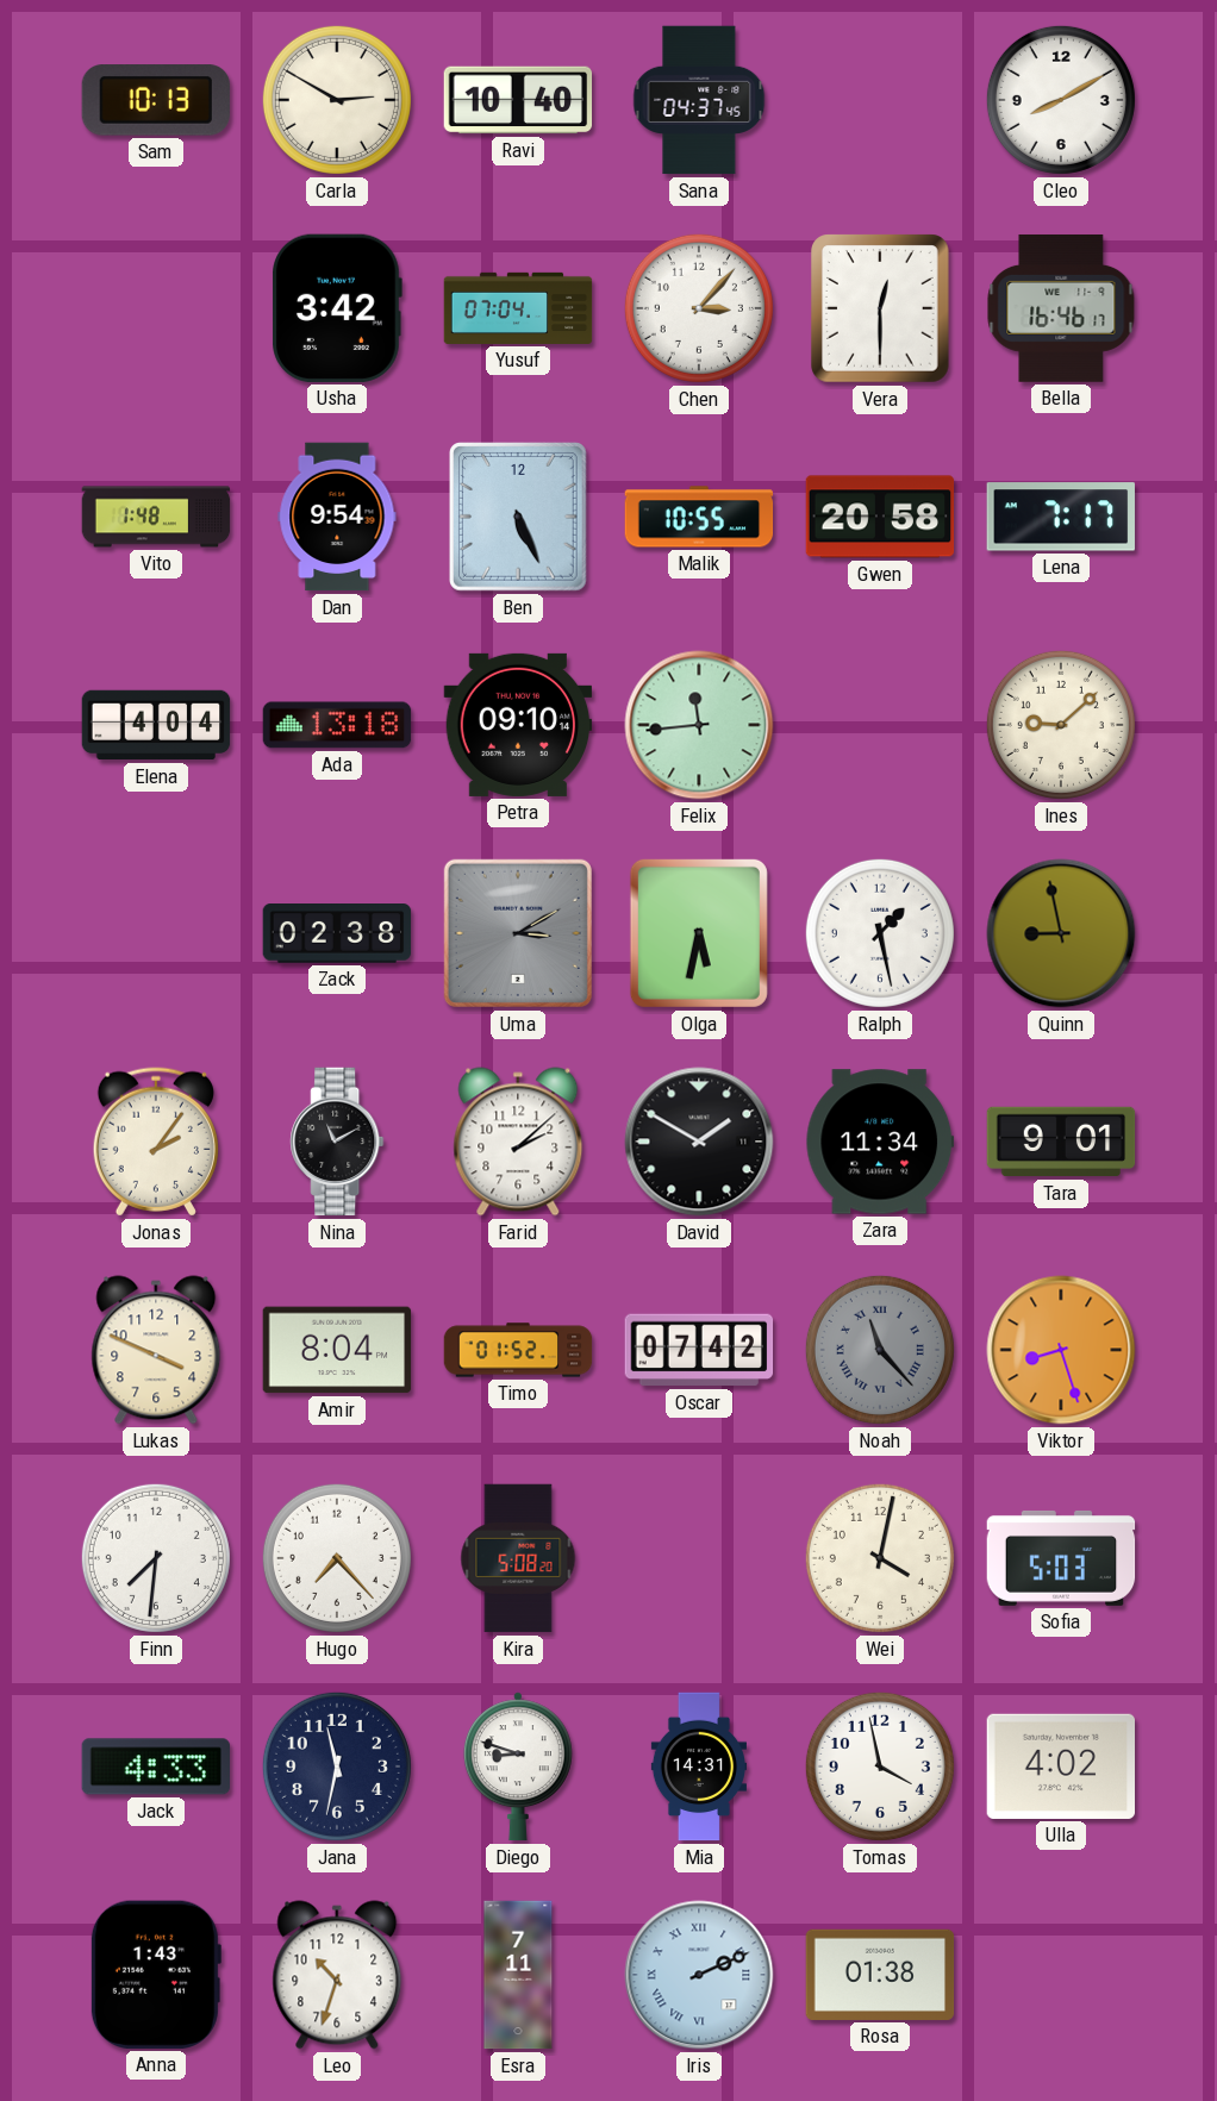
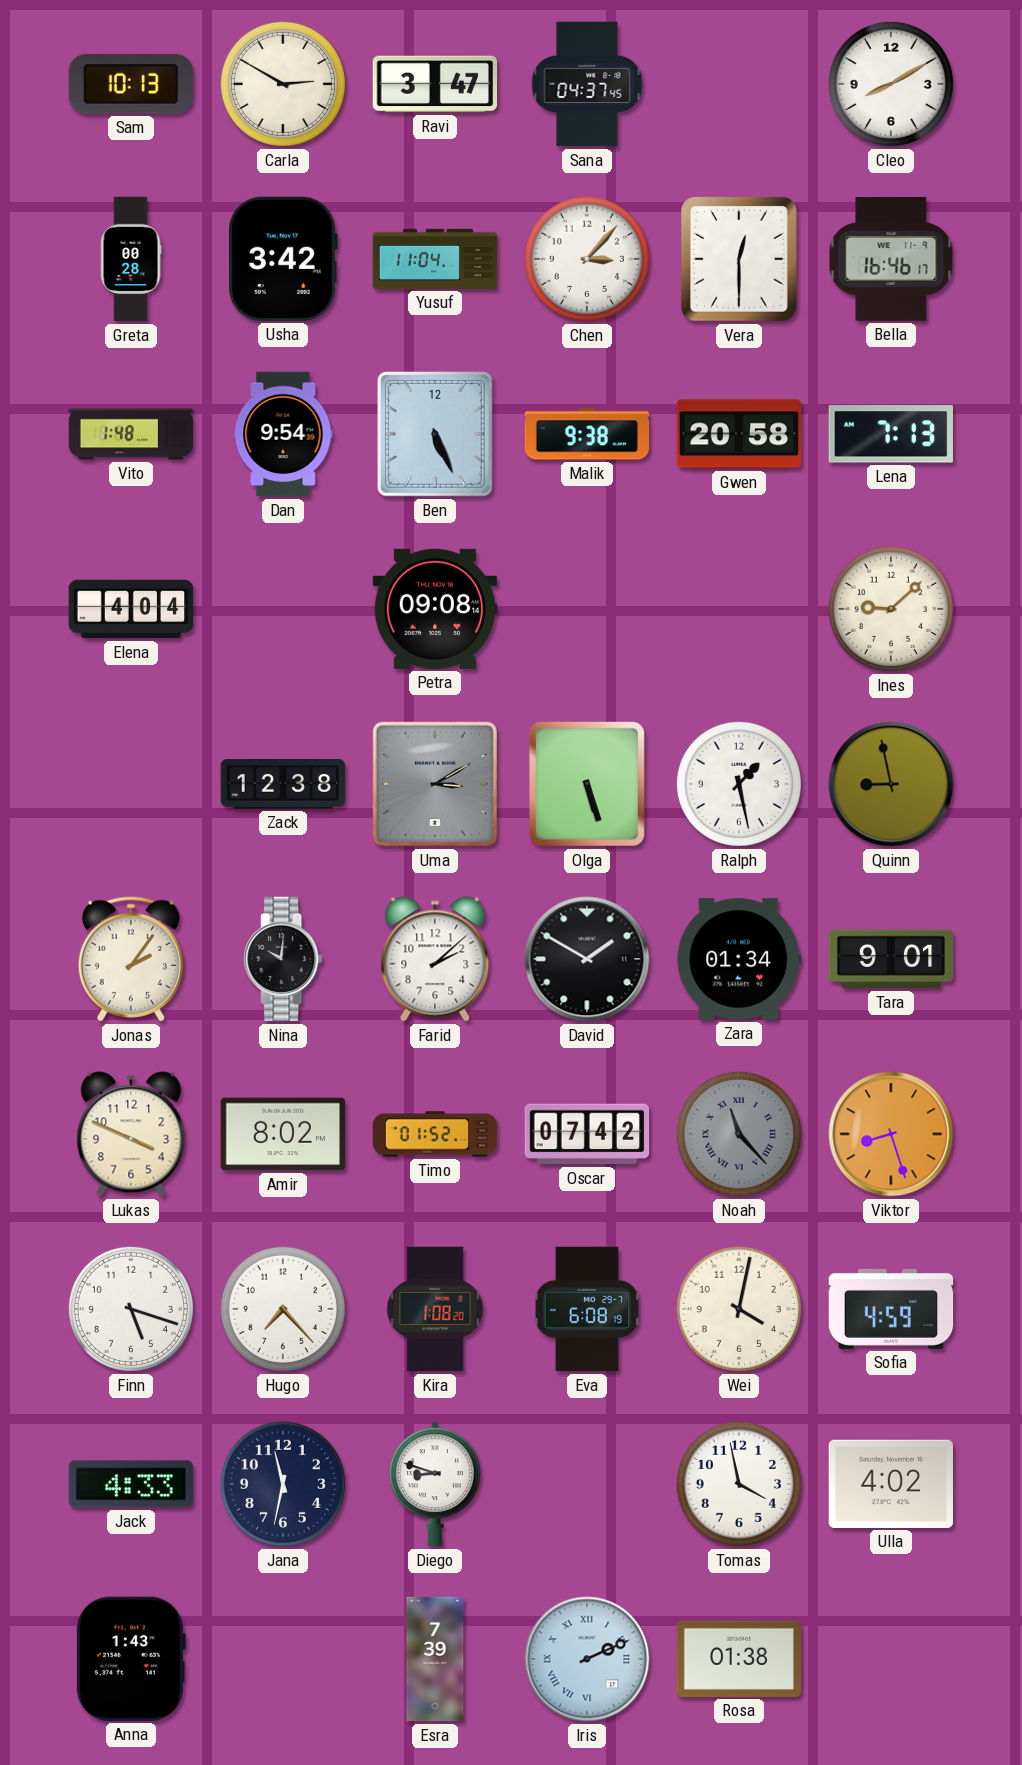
Ravi: 10:40 -> 3:47
Greta: none -> 00:28
Yusuf: 07:04 -> 11:04
Malik: 10:55 -> 9:38
Lena: 7:17 -> 7:13
Ada: 13:18 -> none
Petra: 09:10 -> 09:08
Felix: 11:44 -> none
Zack: 02:38 -> 12:38
Olga: 5:32 -> 5:27
Nina: 11:10 -> 10:01
Zara: 11:34 -> 01:34
Amir: 8:04 -> 8:02
Finn: 7:31 -> 5:18
Kira: 5:08 -> 1:08
Eva: none -> 6:08
Sofia: 5:03 -> 4:59
Mia: 14:31 -> none
Leo: 10:33 -> none
Esra: 7:11 -> 7:39
